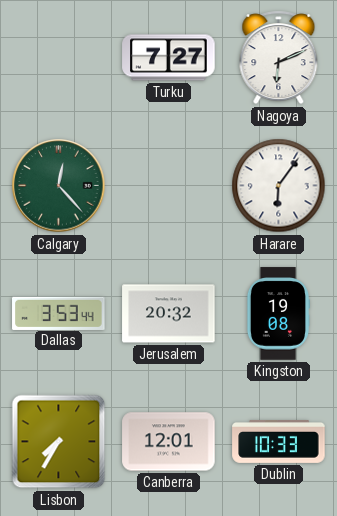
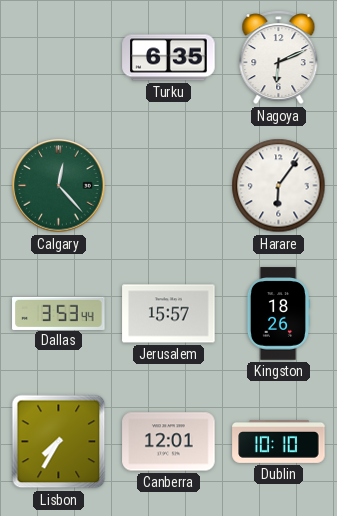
Turku: 7:27 -> 6:35
Jerusalem: 20:32 -> 15:57
Kingston: 19:08 -> 18:26
Dublin: 10:33 -> 10:10
